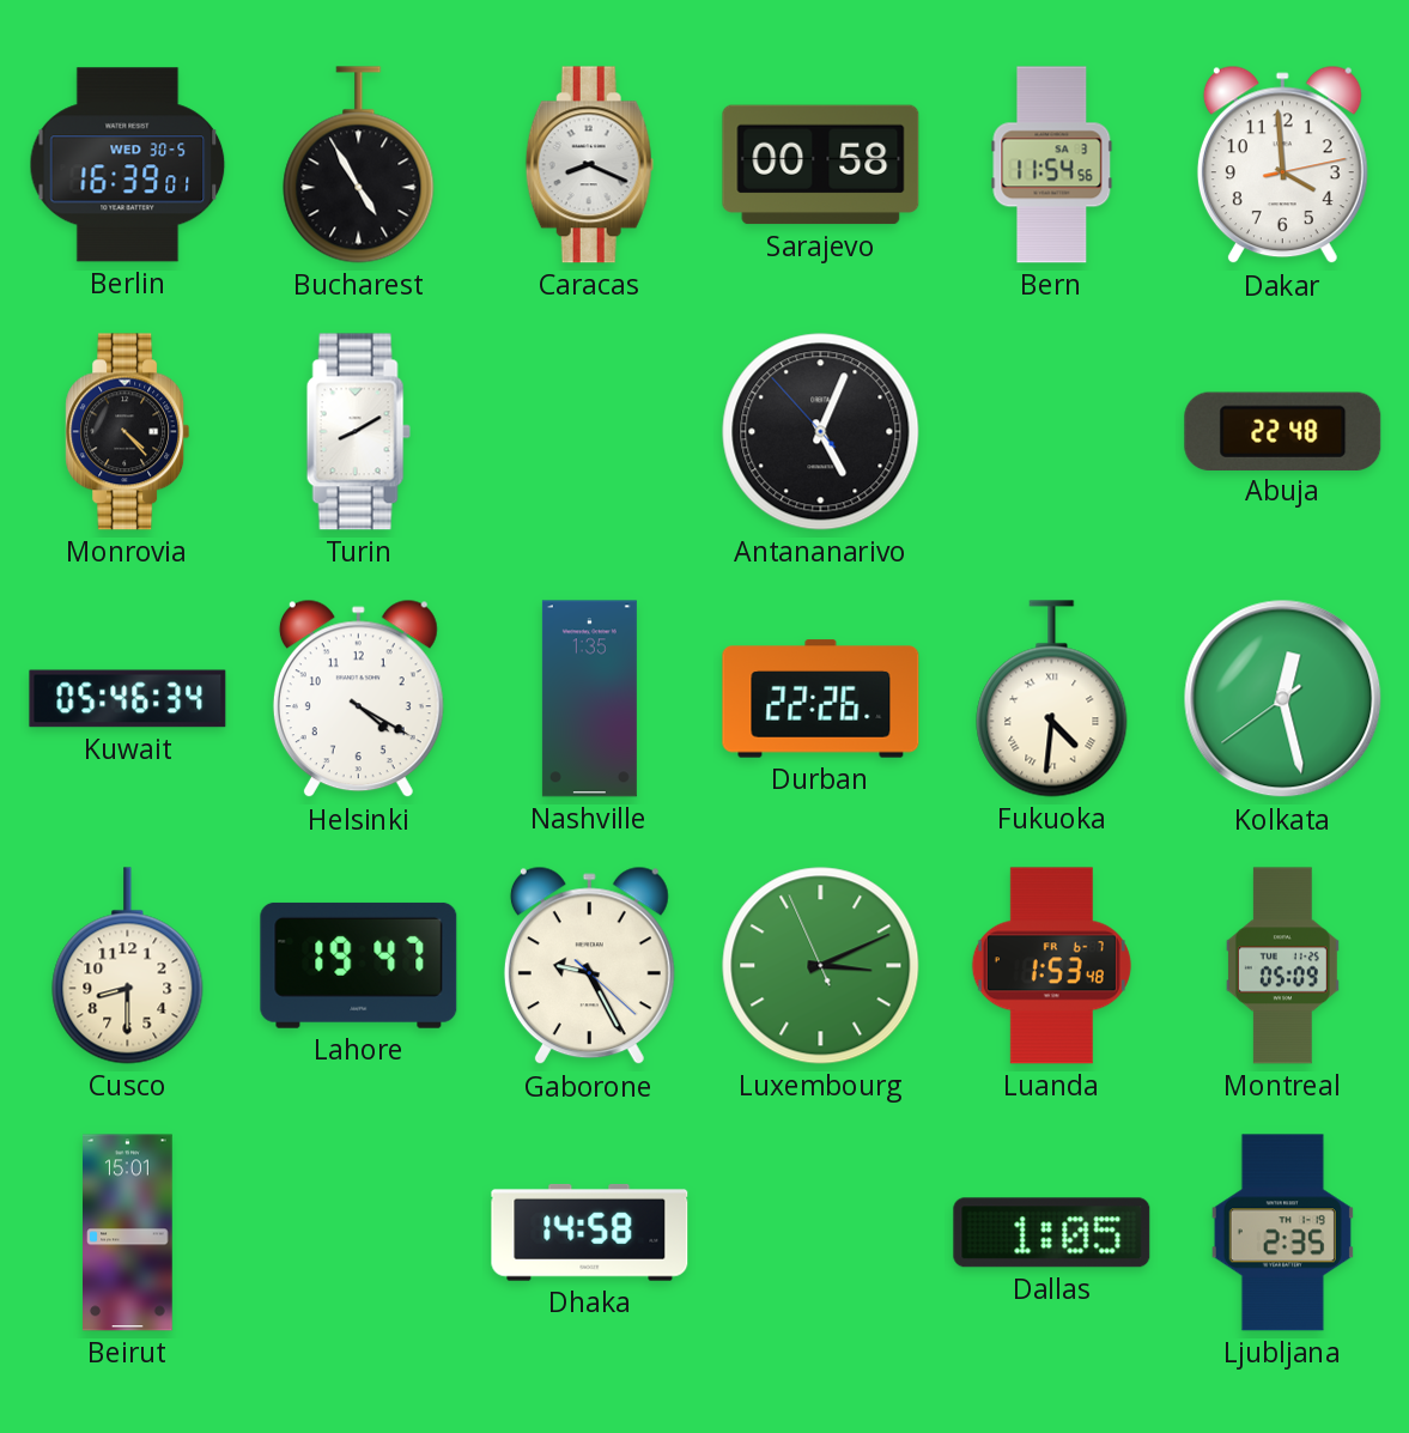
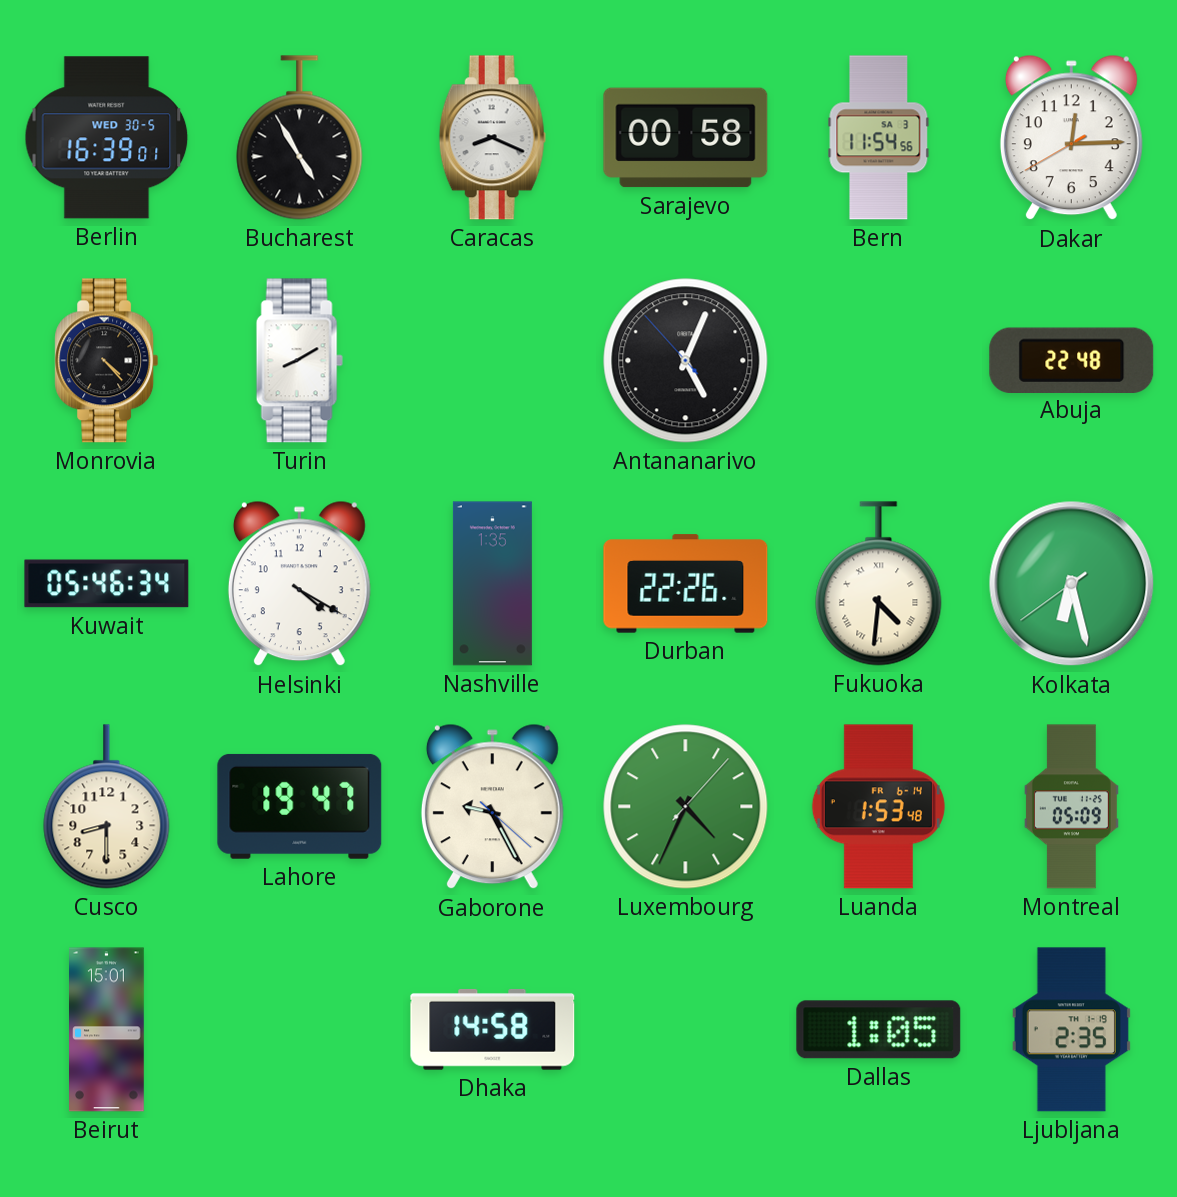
Dakar: 3:59 -> 12:14
Kolkata: 12:27 -> 6:27
Luxembourg: 3:10 -> 4:34
Luanda date: FR 6-7 -> FR 6-14
